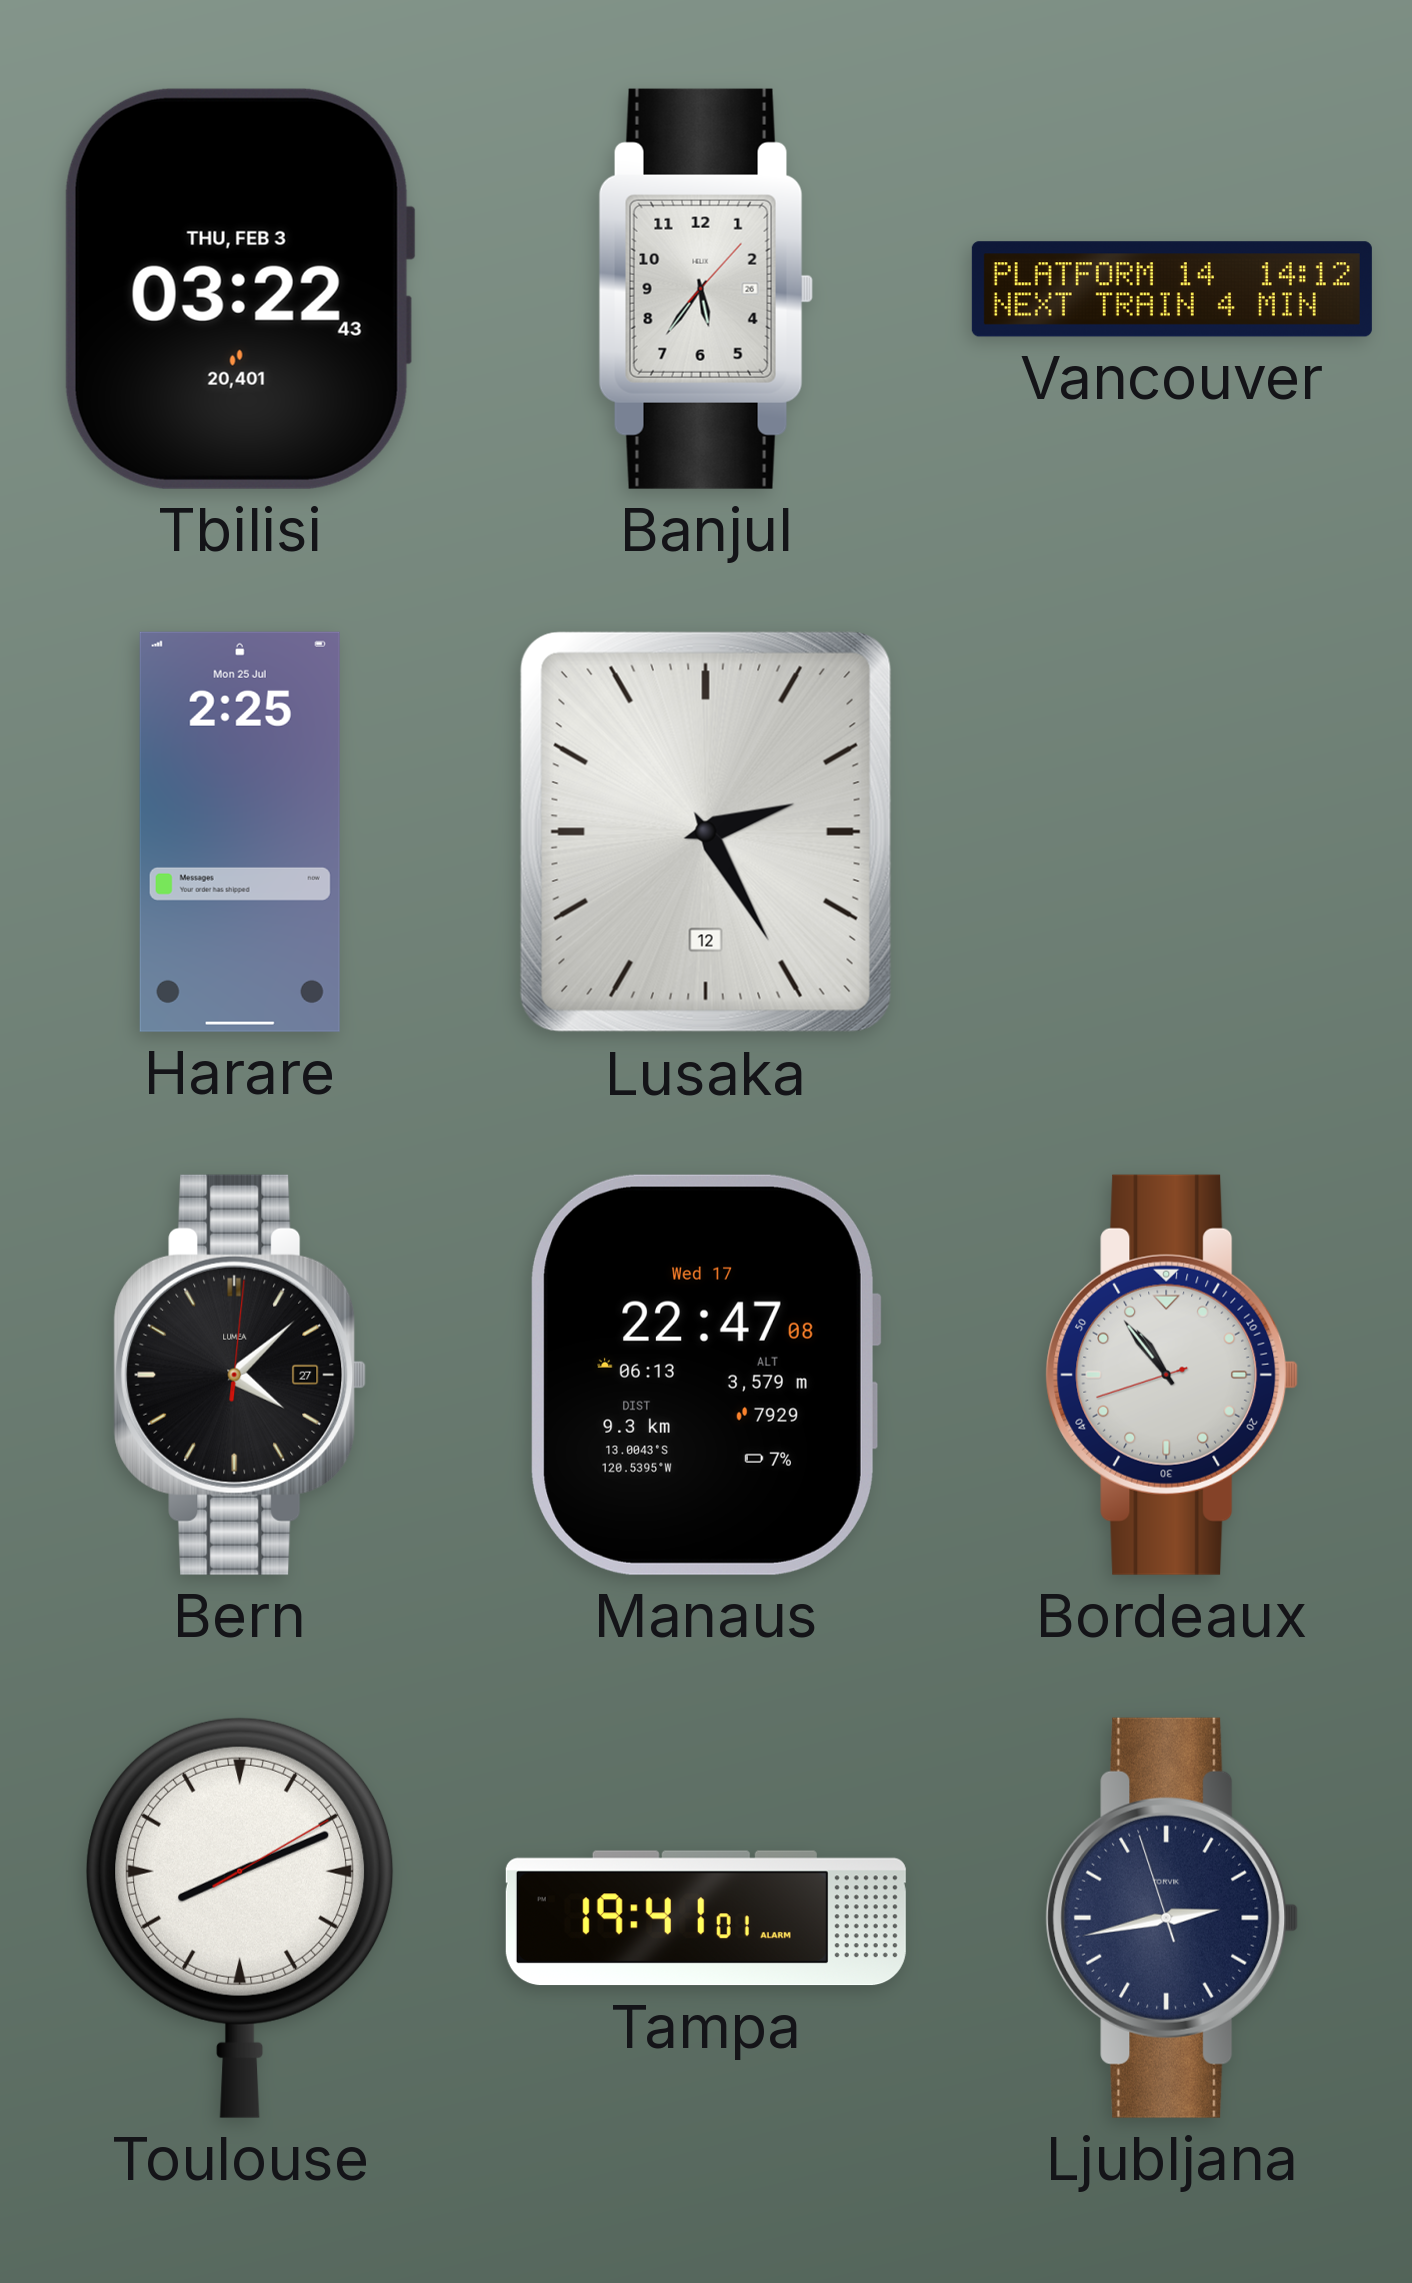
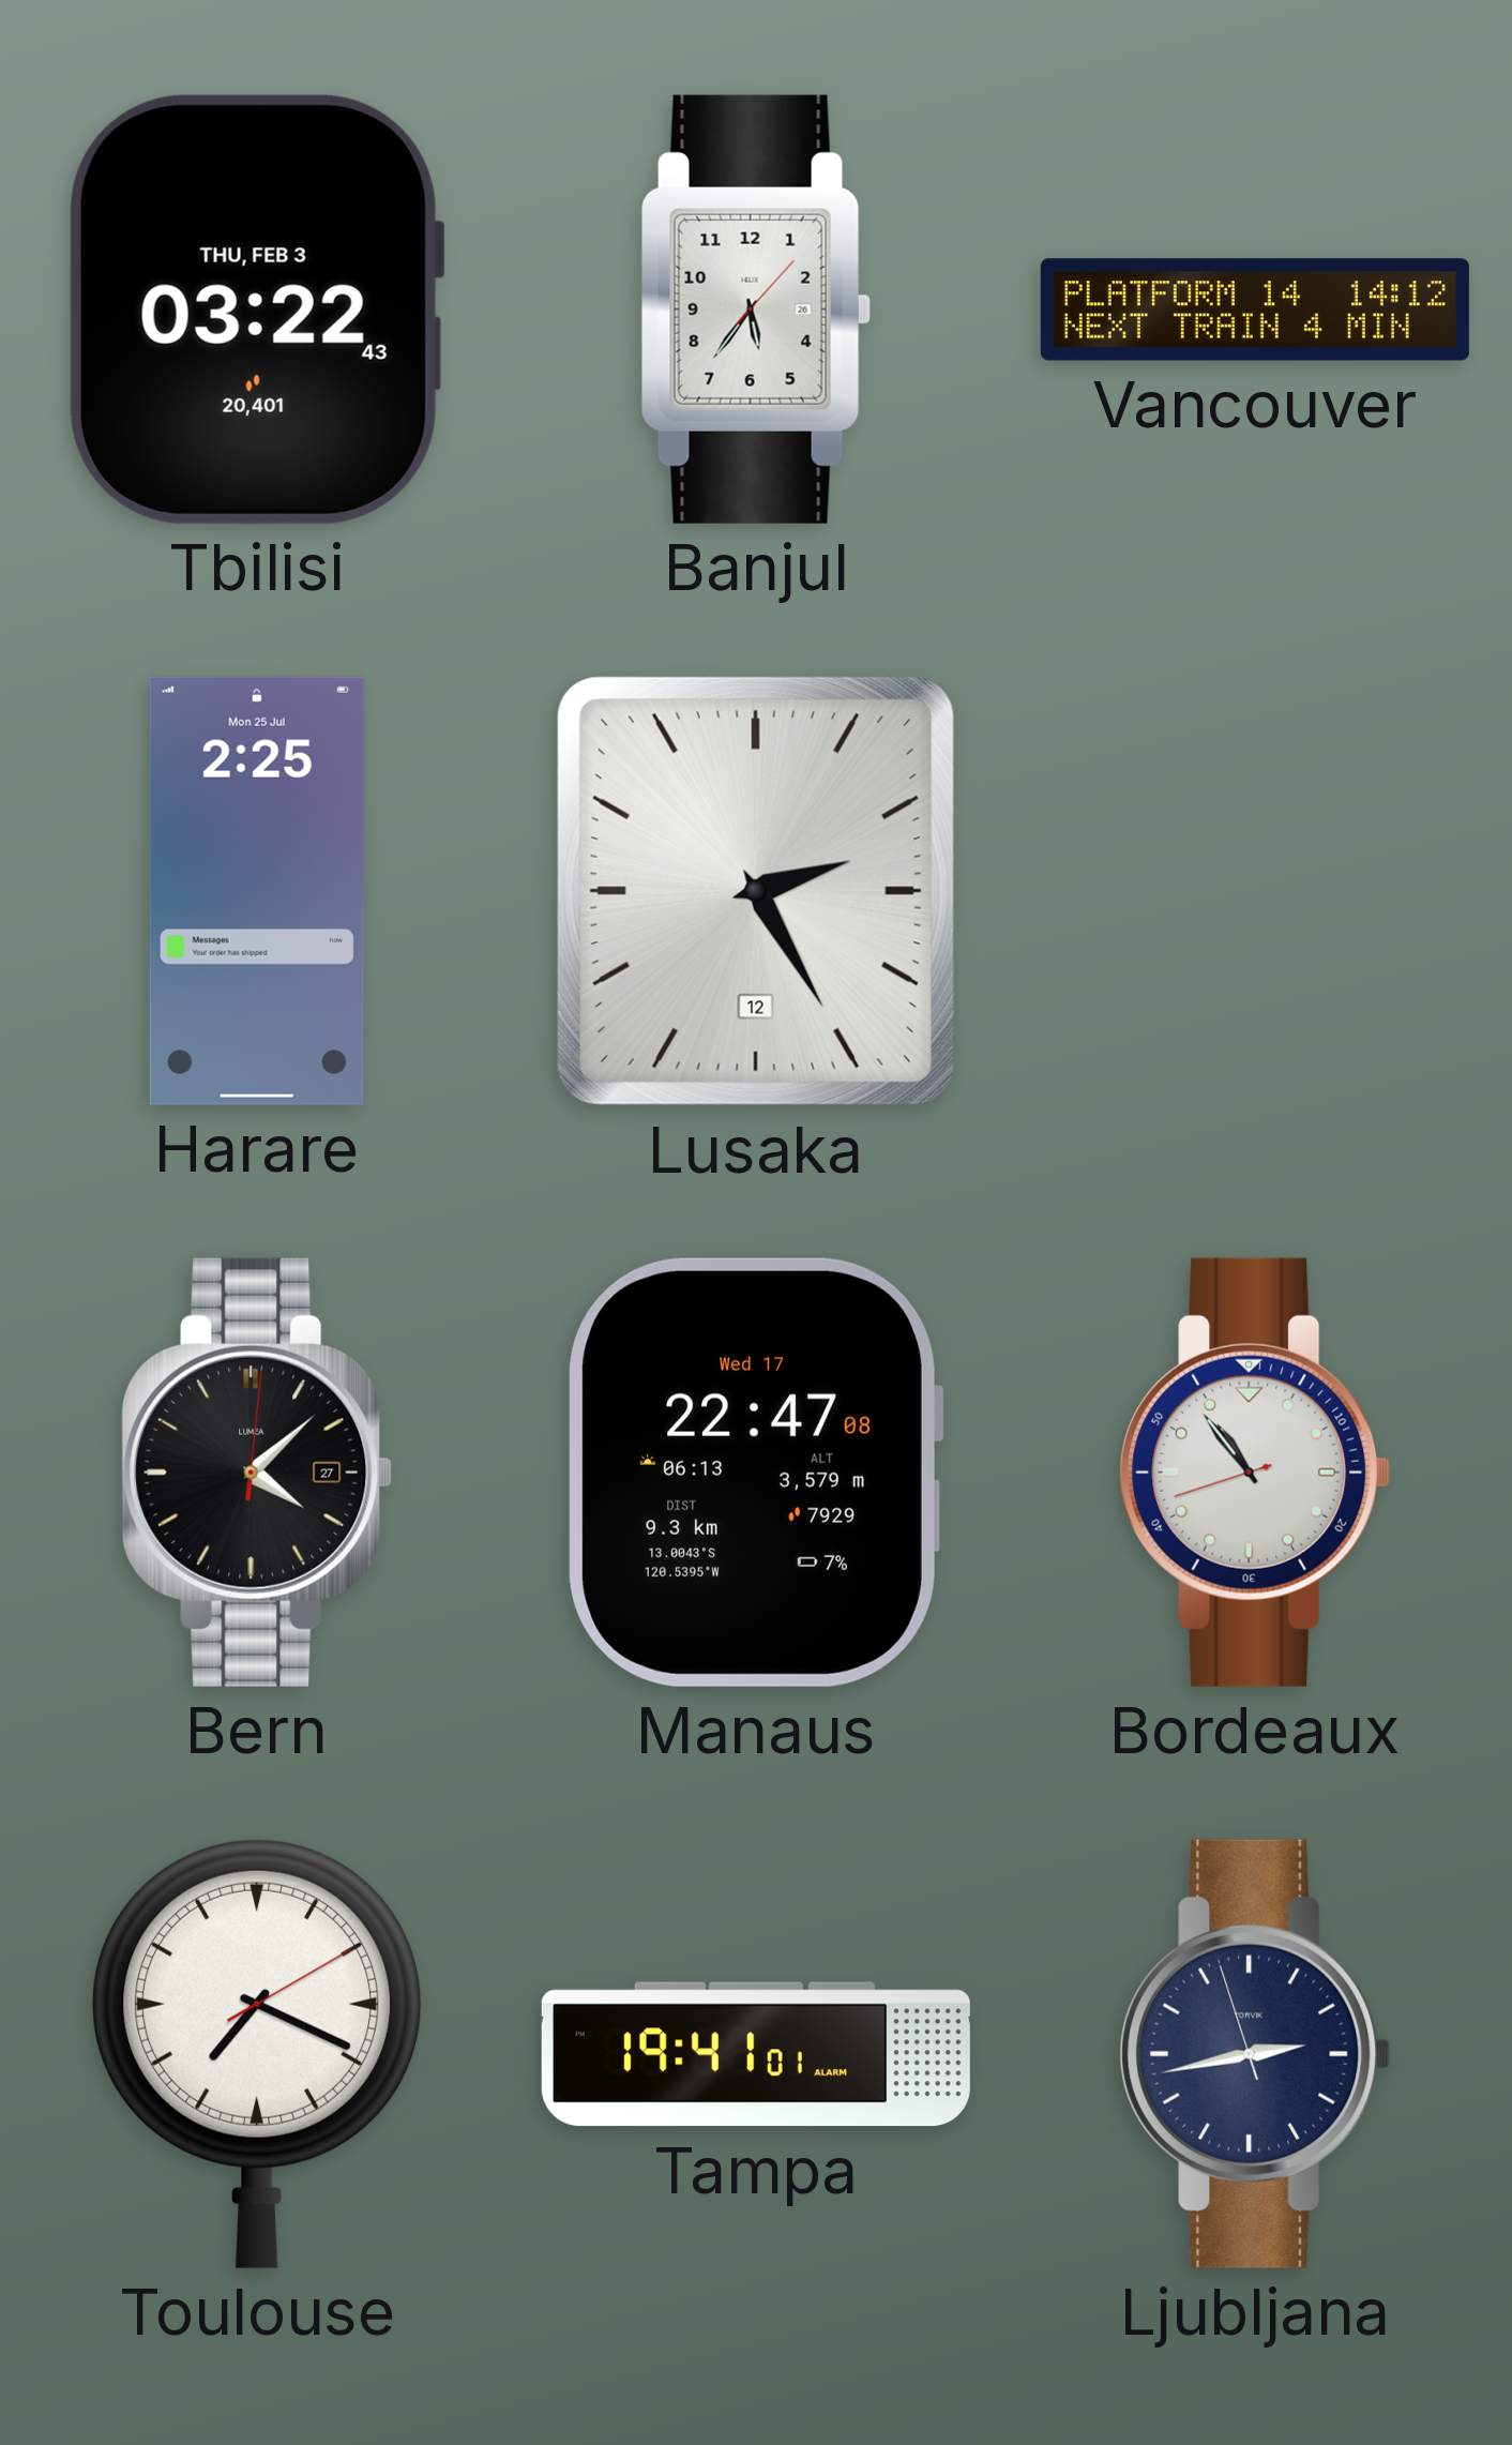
Toulouse: 8:11 -> 7:19
